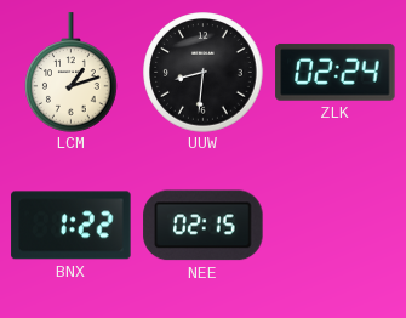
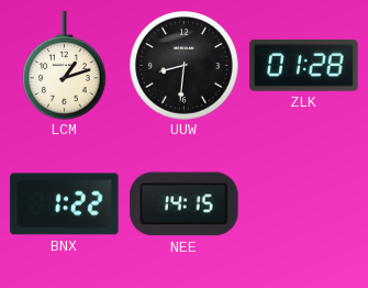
ZLK: 02:24 -> 01:28
NEE: 02:15 -> 14:15
